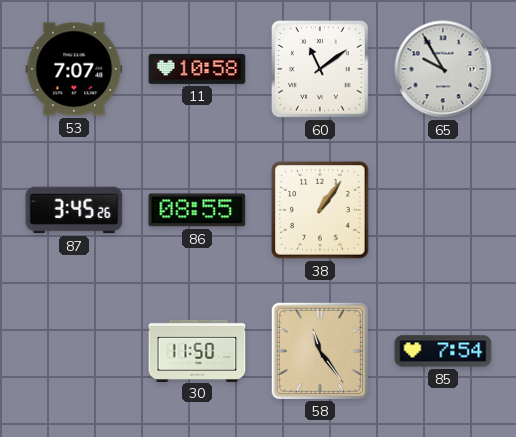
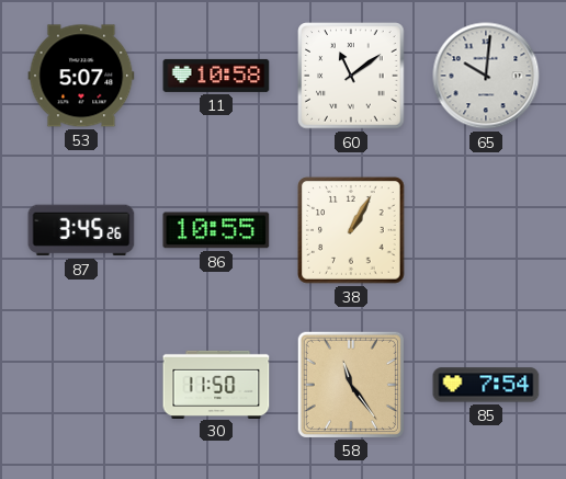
53: 7:07 -> 5:07
65: 9:55 -> 10:01
86: 08:55 -> 10:55
38: 1:06 -> 1:05
